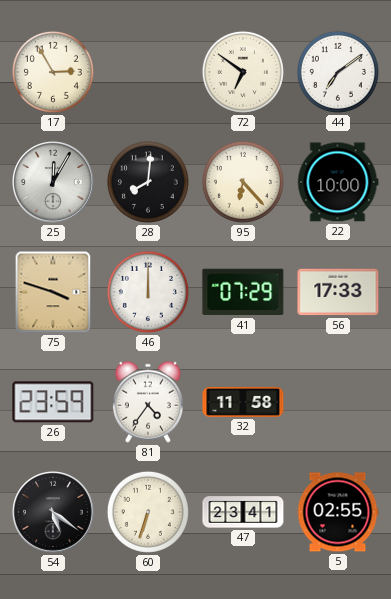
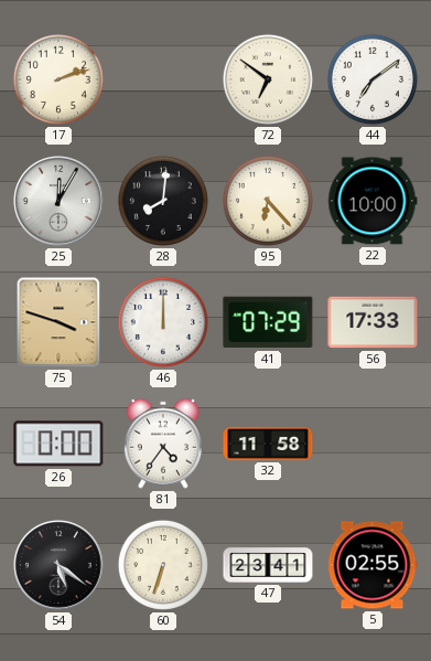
17: 2:55 -> 2:12
26: 23:59 -> 0:00
